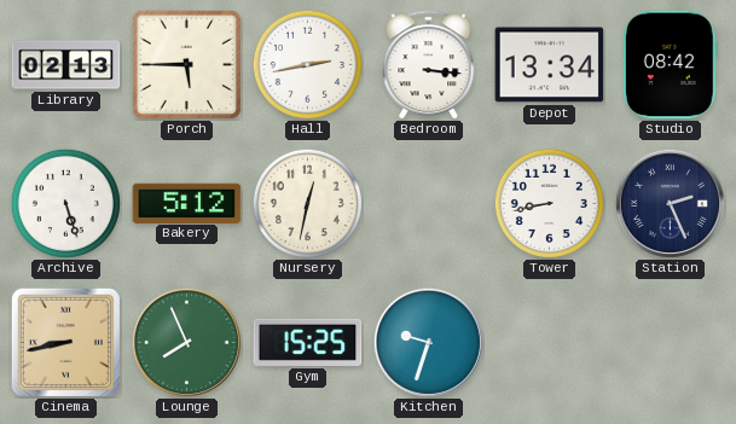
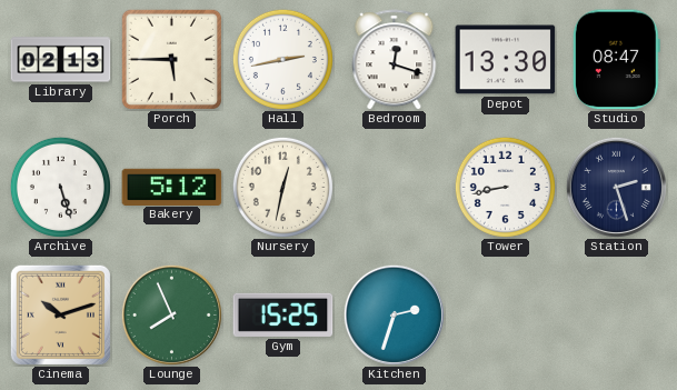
Bedroom: 3:16 -> 12:18
Depot: 13:34 -> 13:30
Studio: 08:42 -> 08:47
Station: 2:26 -> 2:27
Cinema: 8:43 -> 10:12
Kitchen: 9:33 -> 2:33
